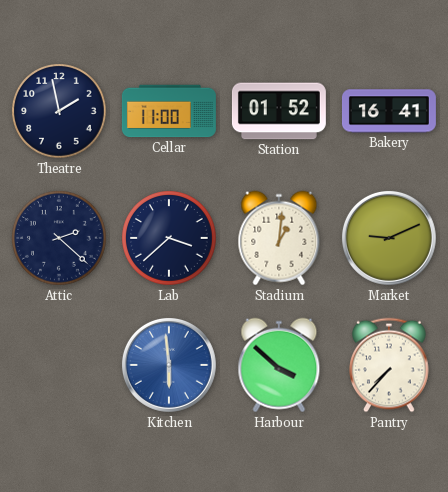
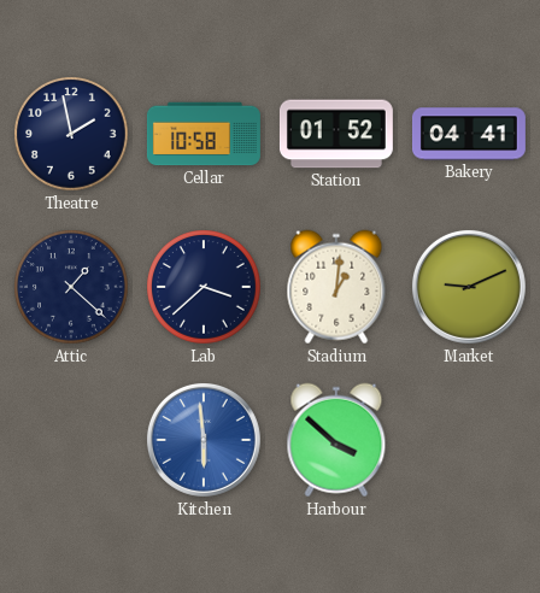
Cellar: 11:00 -> 10:58
Bakery: 16:41 -> 04:41
Attic: 2:22 -> 1:22
Pantry: 7:37 -> none
